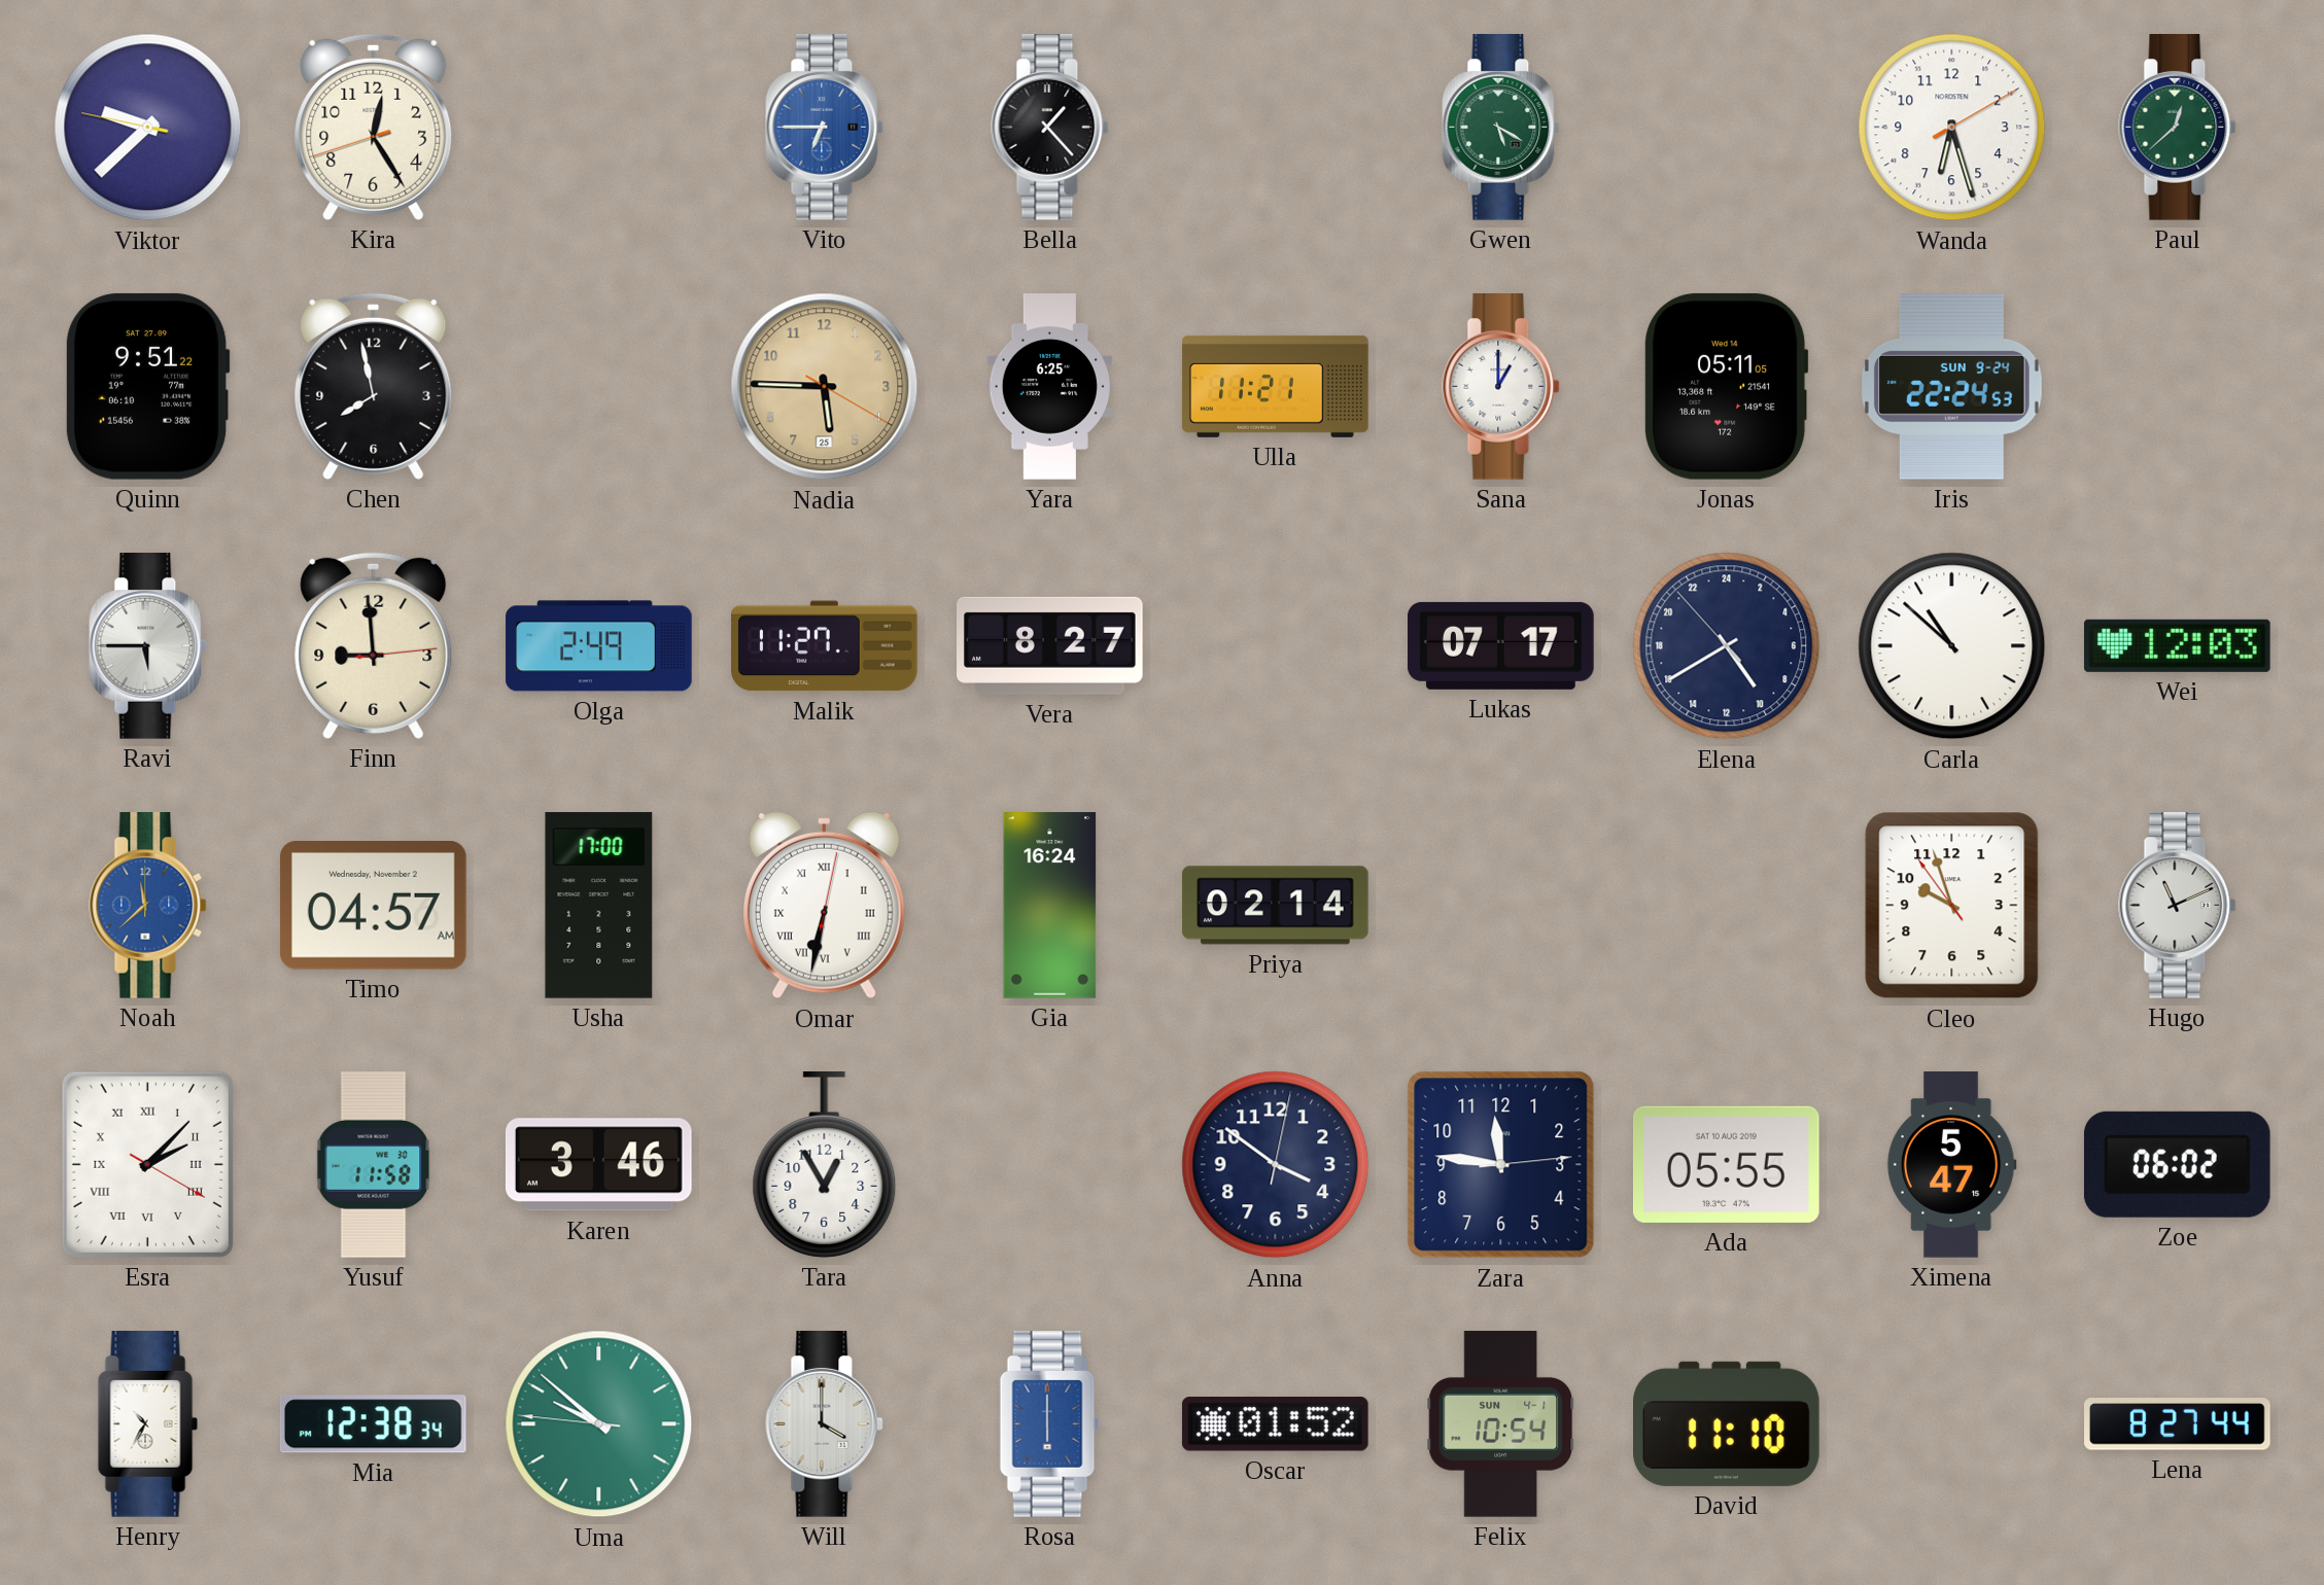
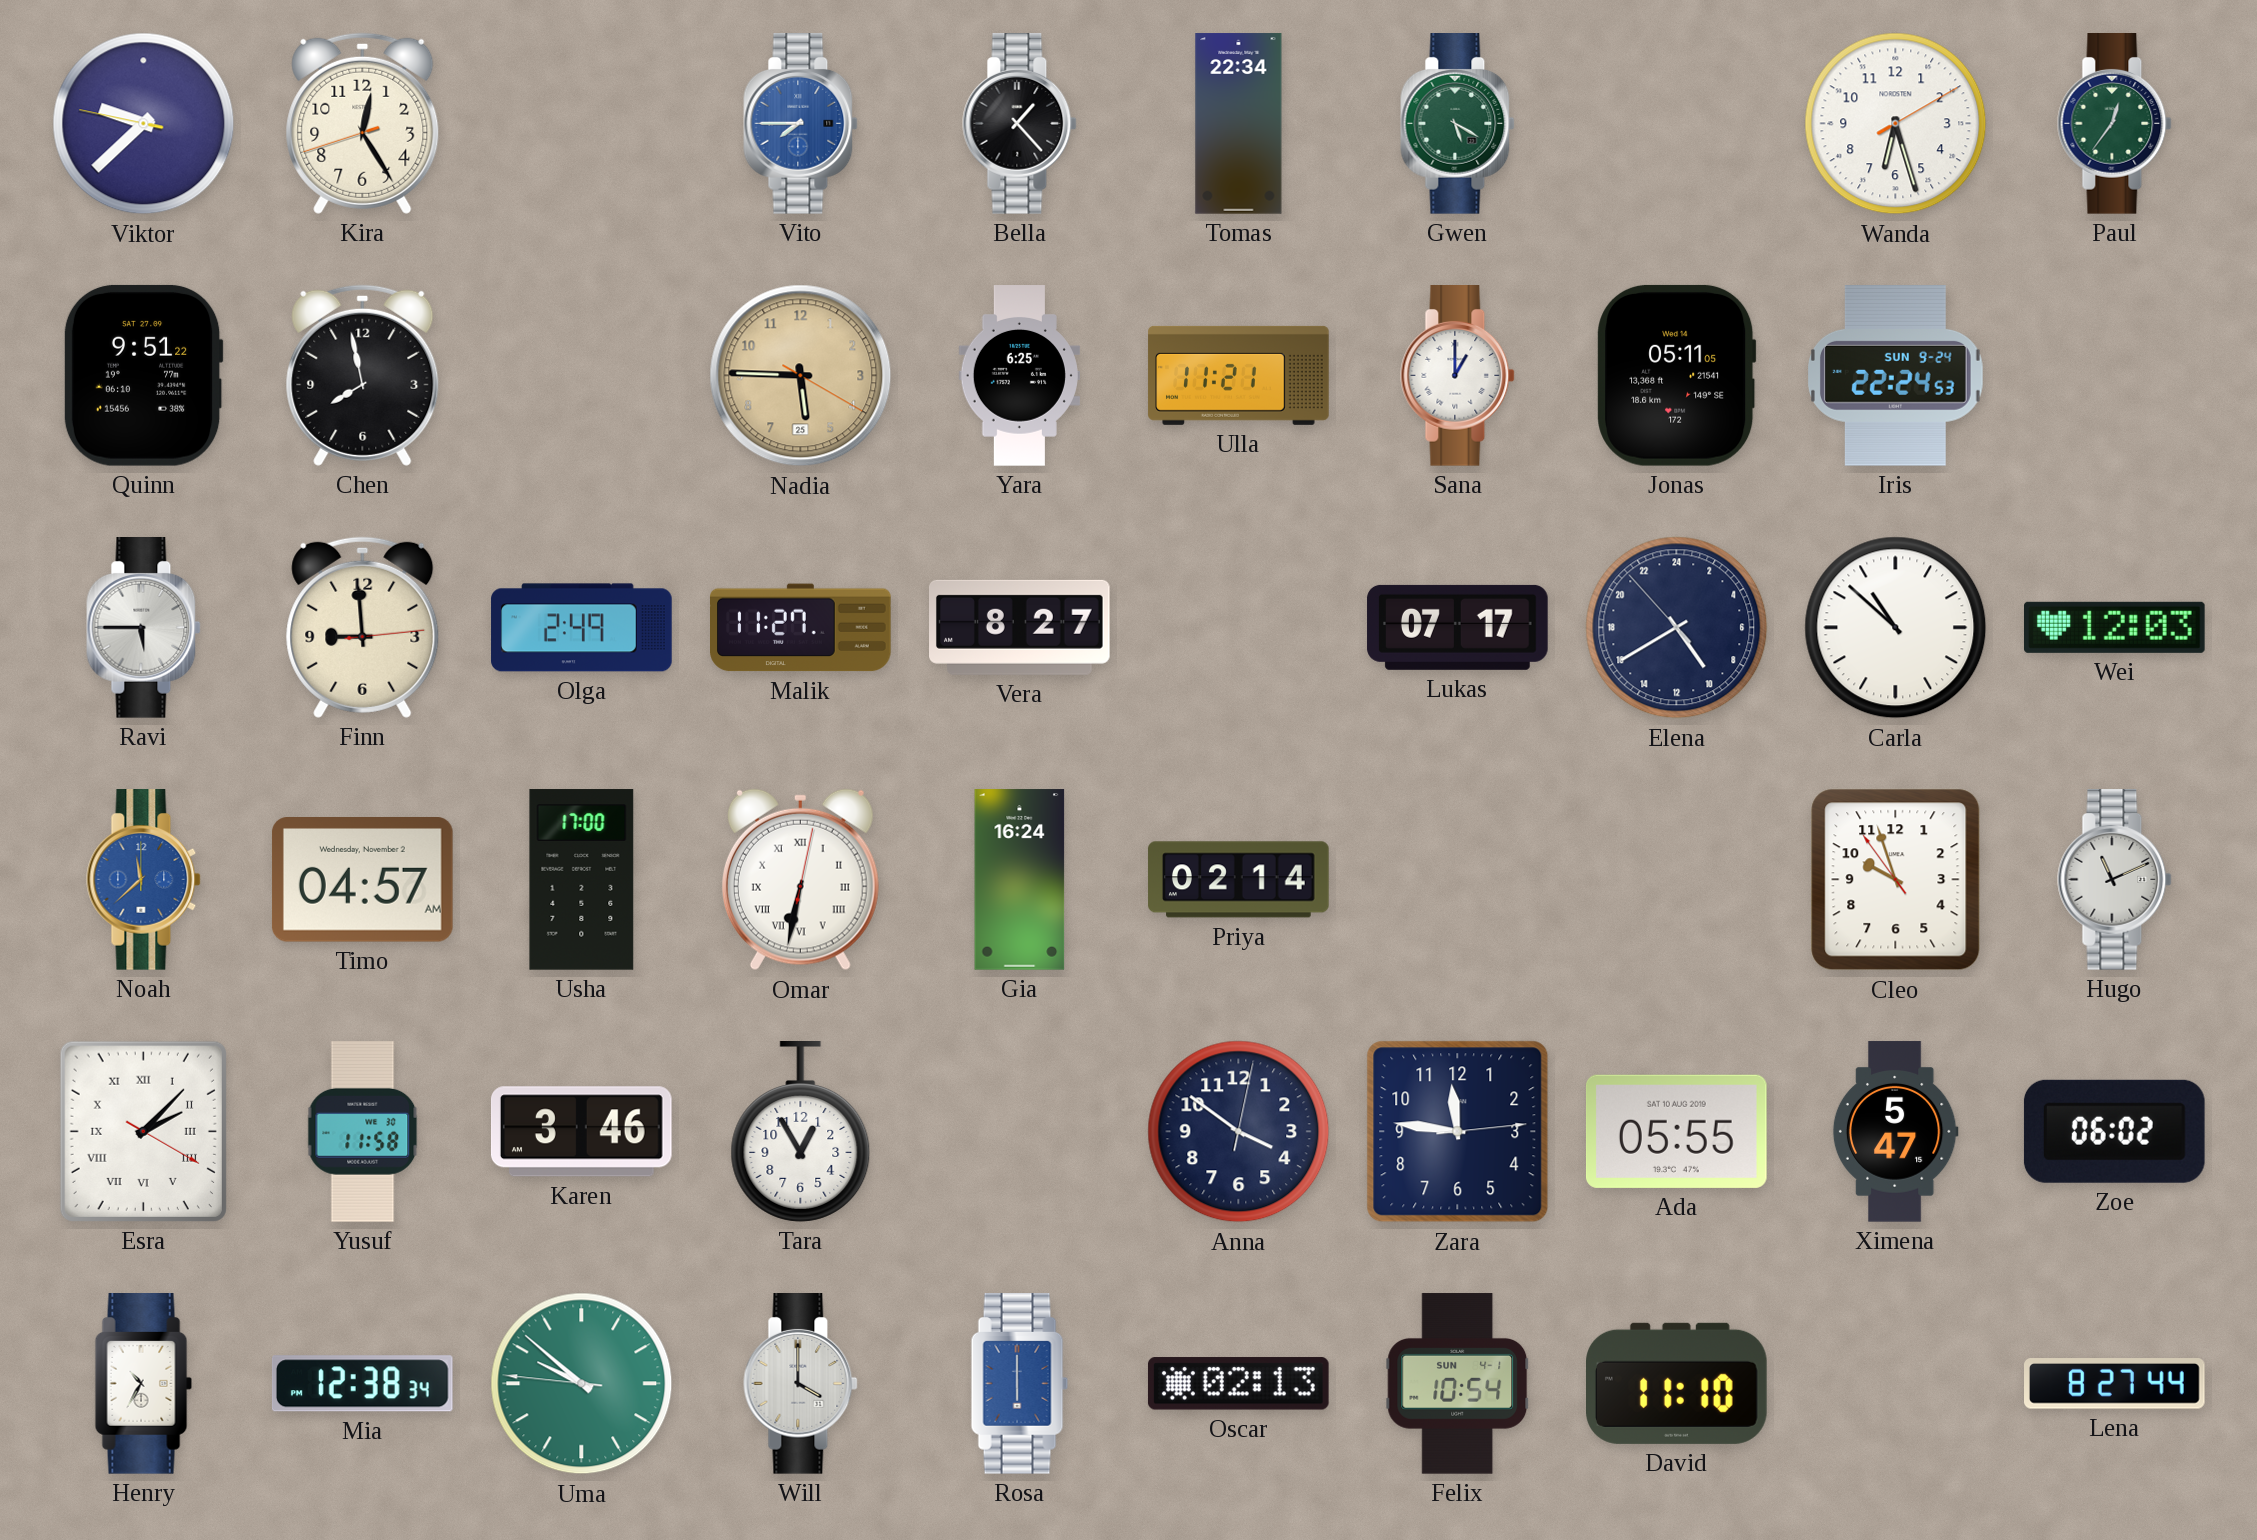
Vito: 6:45 -> 7:45
Tomas: none -> 22:34
Paul: 12:38 -> 12:36
Oscar: 01:52 -> 02:13
